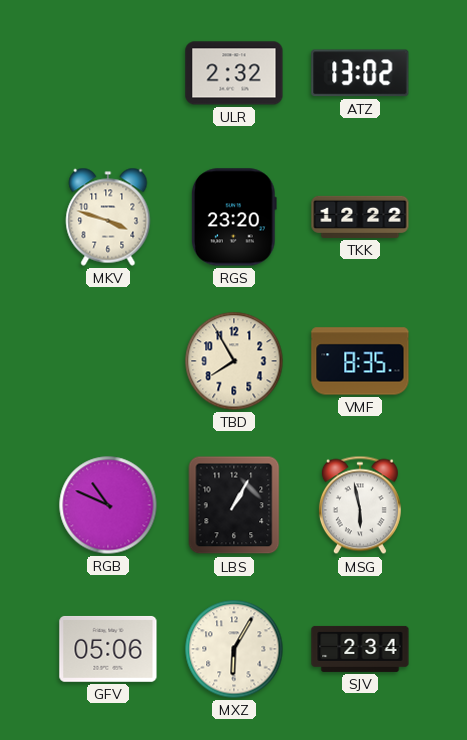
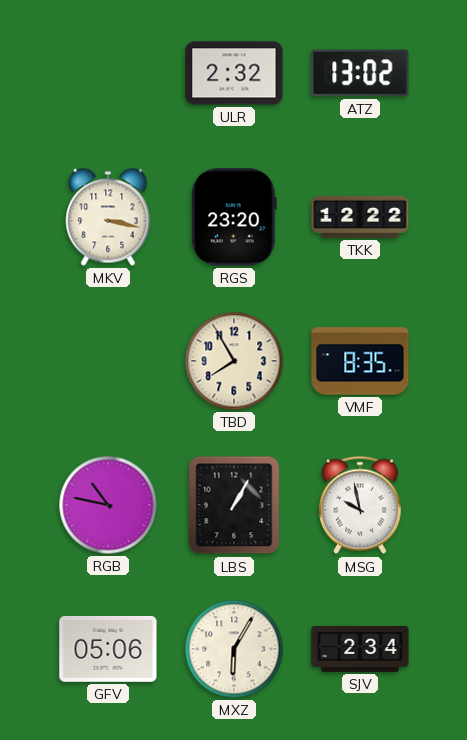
MKV: 3:48 -> 3:17
RGB: 10:49 -> 10:47
MSG: 5:58 -> 9:58
